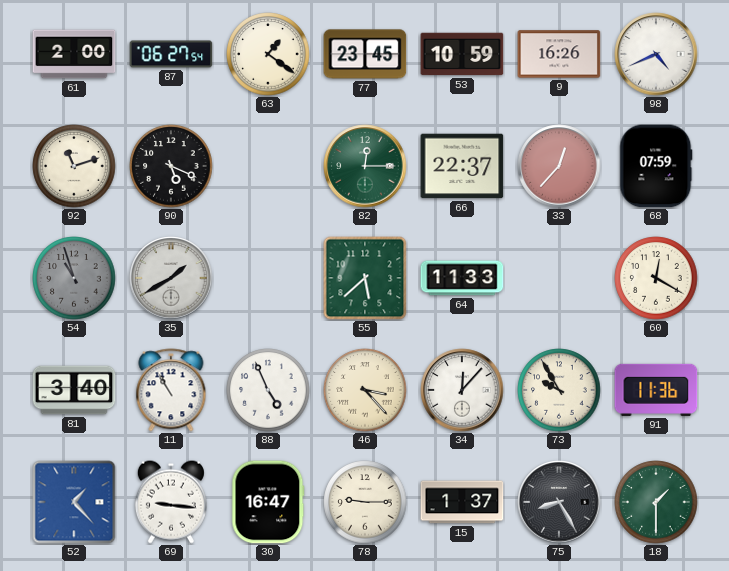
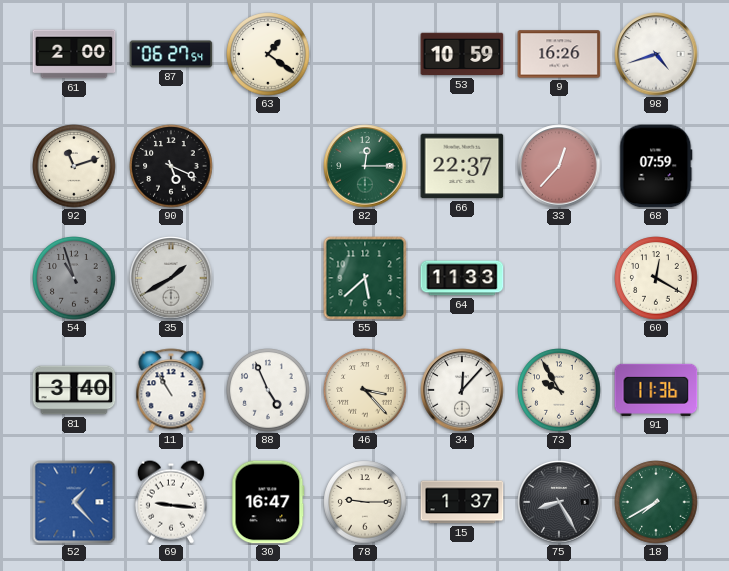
77: 23:45 -> none
98: 4:41 -> 4:42
18: 1:30 -> 7:40
